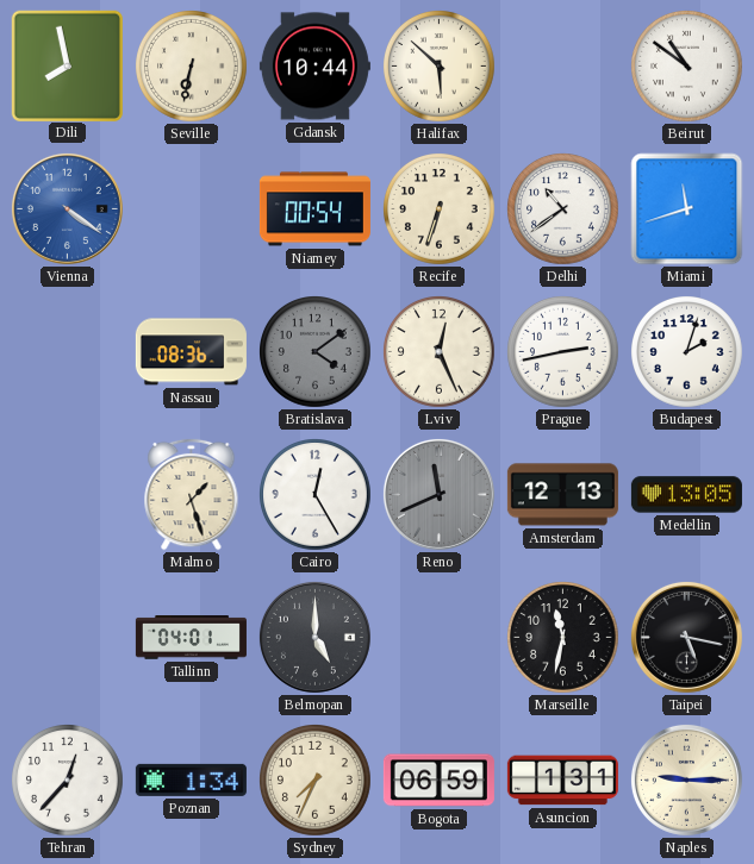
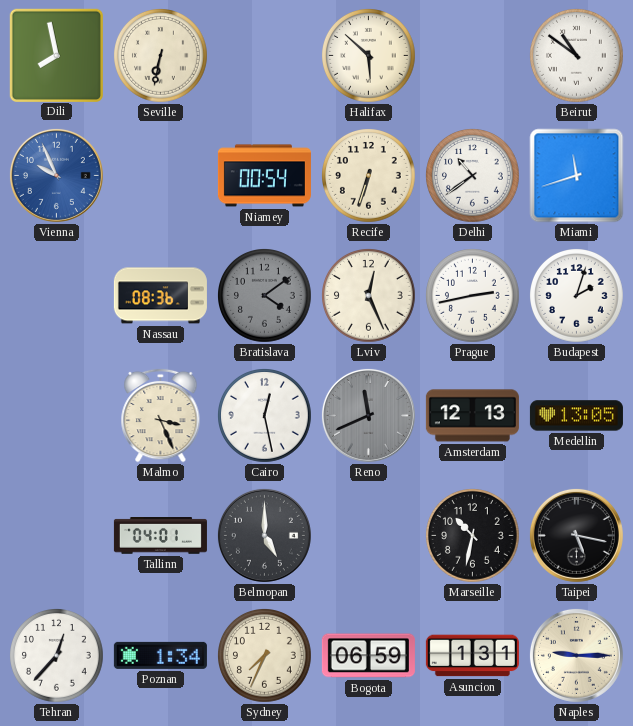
Gdansk: 10:44 -> none
Vienna: 4:21 -> 9:56
Malmo: 1:27 -> 3:26
Cairo: 12:25 -> 12:28
Marseille: 11:32 -> 10:32
